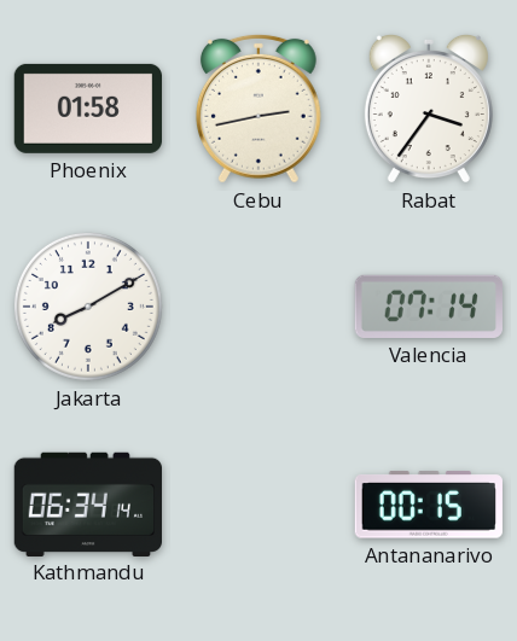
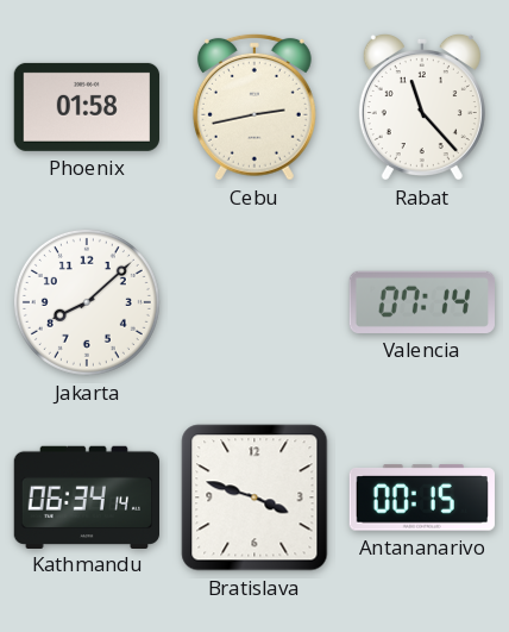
Rabat: 3:36 -> 11:23
Jakarta: 8:10 -> 8:08
Bratislava: none -> 3:48
